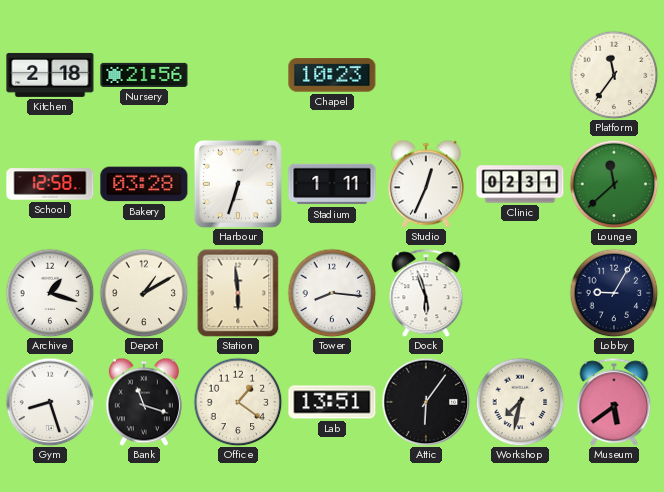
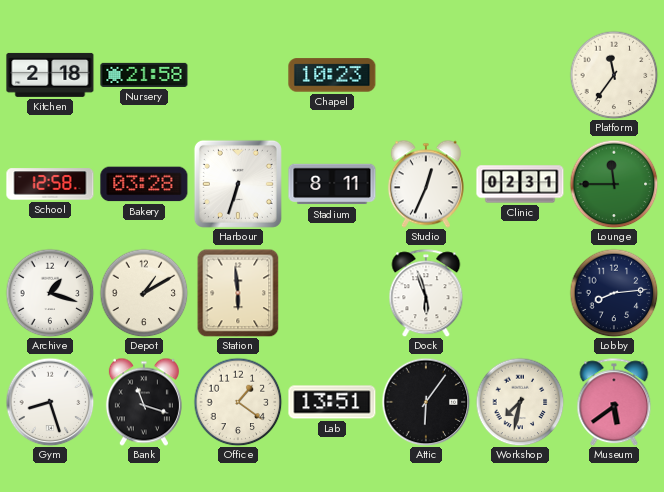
Nursery: 21:56 -> 21:58
Stadium: 1:11 -> 8:11
Lounge: 11:38 -> 11:45
Tower: 8:16 -> none
Lobby: 9:05 -> 8:14
